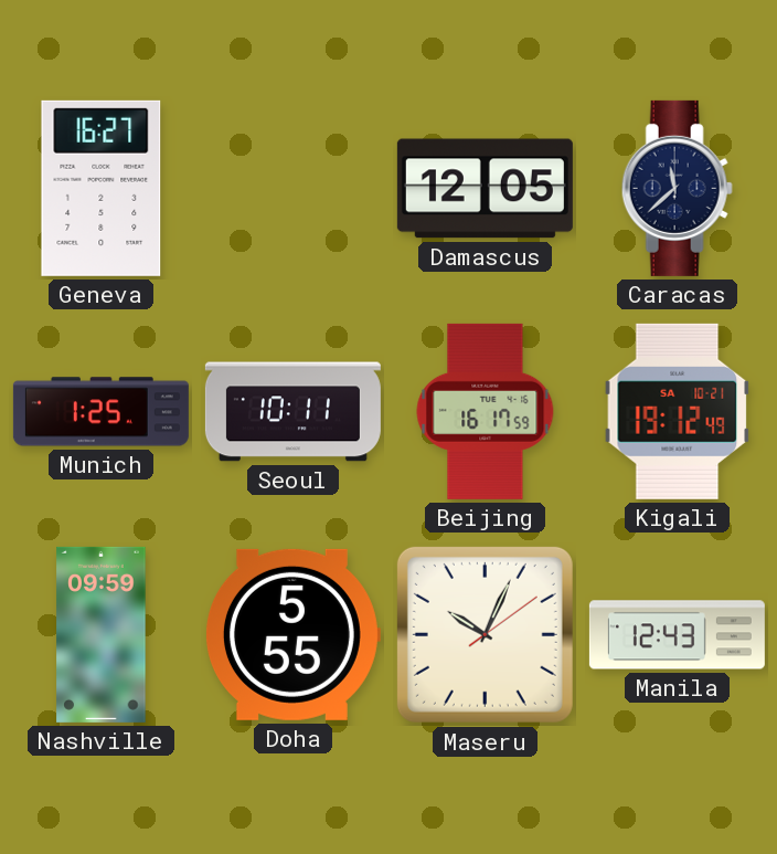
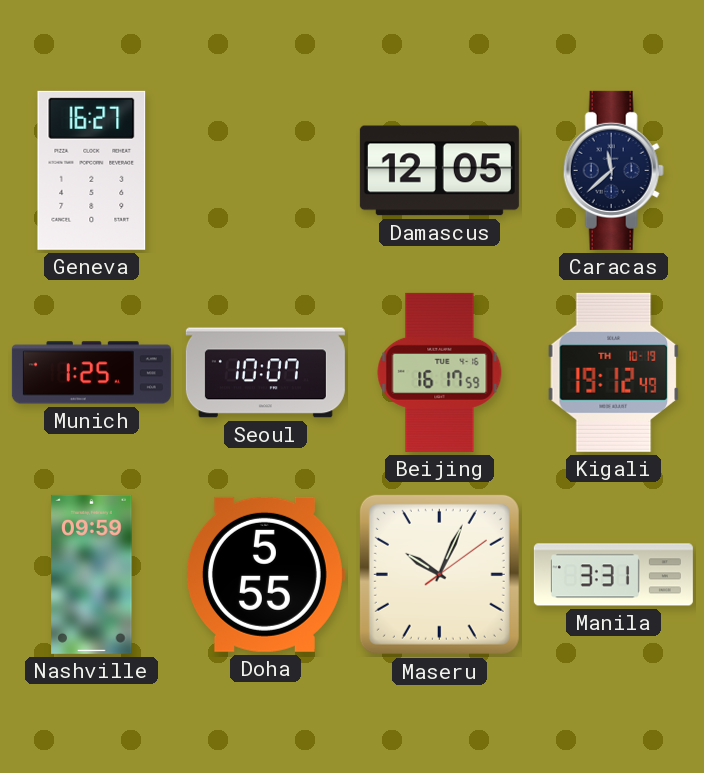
Seoul: 10:11 -> 10:07
Kigali date: SA 10-21 -> TH 10-19
Manila: 12:43 -> 3:31
